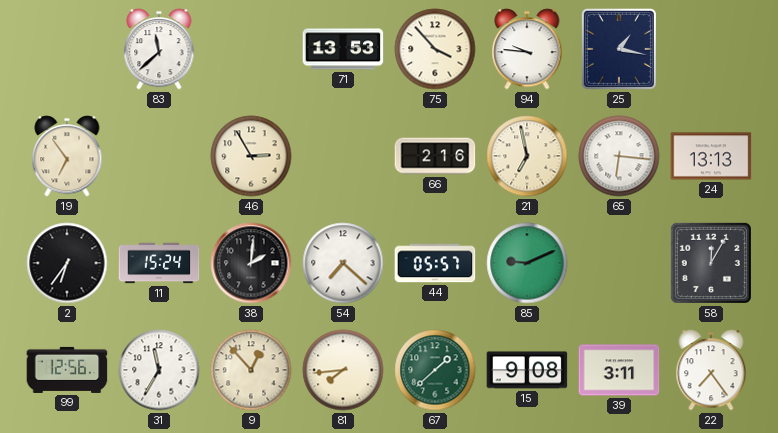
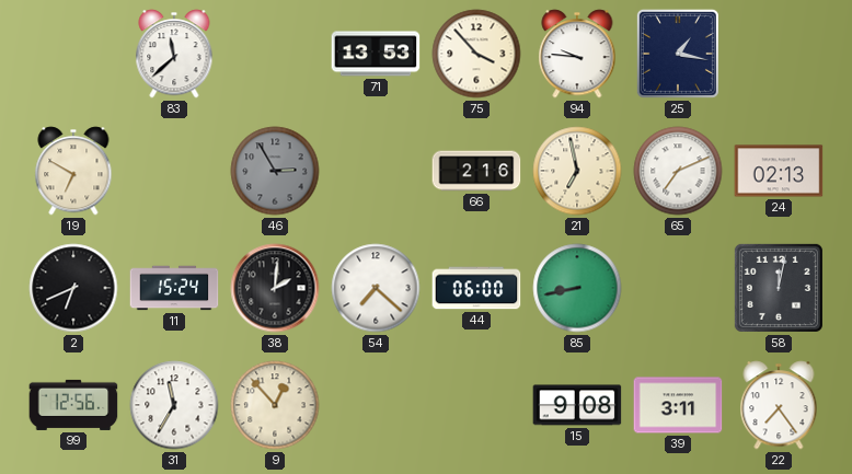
19: 6:54 -> 6:50
46 dial: cream -> grey
65: 6:16 -> 7:11
24: 13:13 -> 02:13
2: 6:36 -> 6:41
44: 05:57 -> 06:00
85: 9:11 -> 8:43
58: 12:05 -> 12:02
81: 7:44 -> none
67: 1:38 -> none
